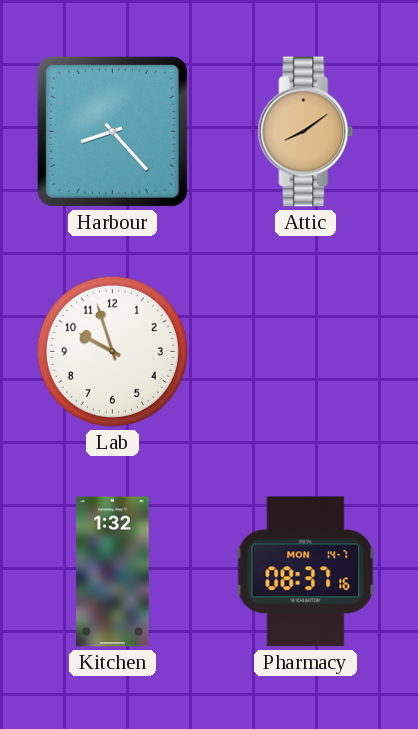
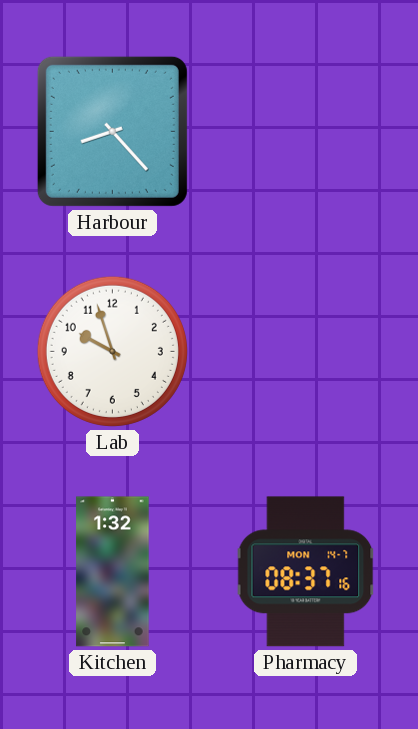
Attic: 8:09 -> none
